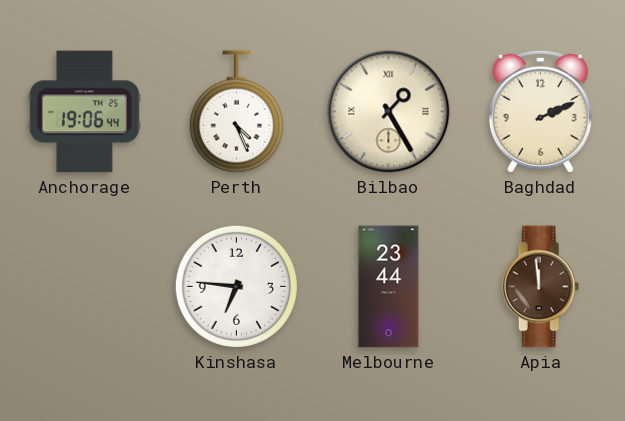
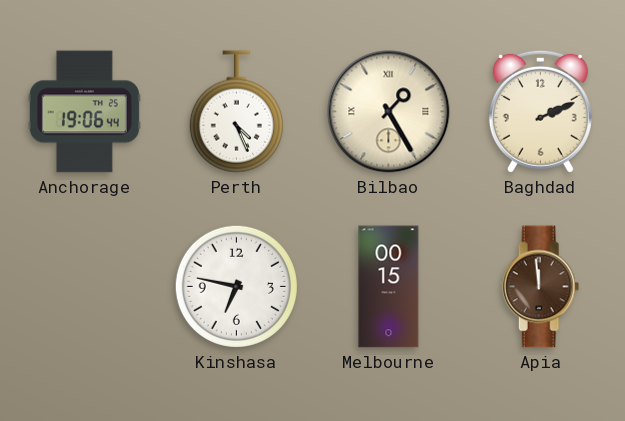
Kinshasa: 6:46 -> 6:47
Melbourne: 23:44 -> 00:15
